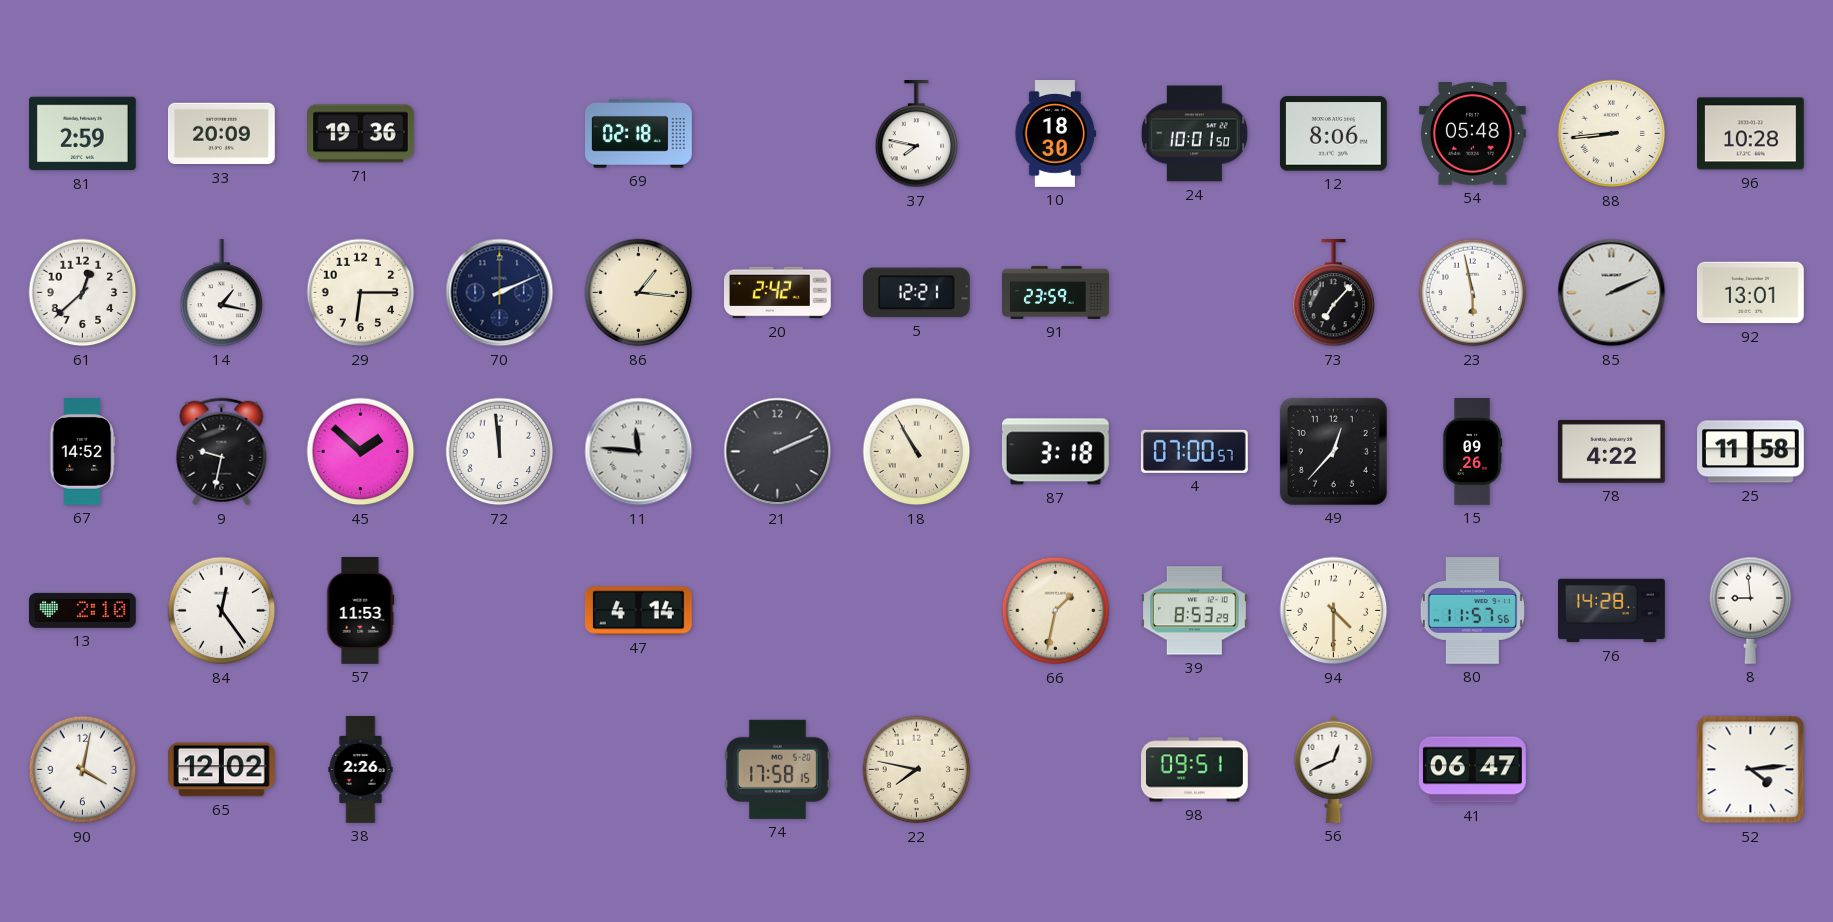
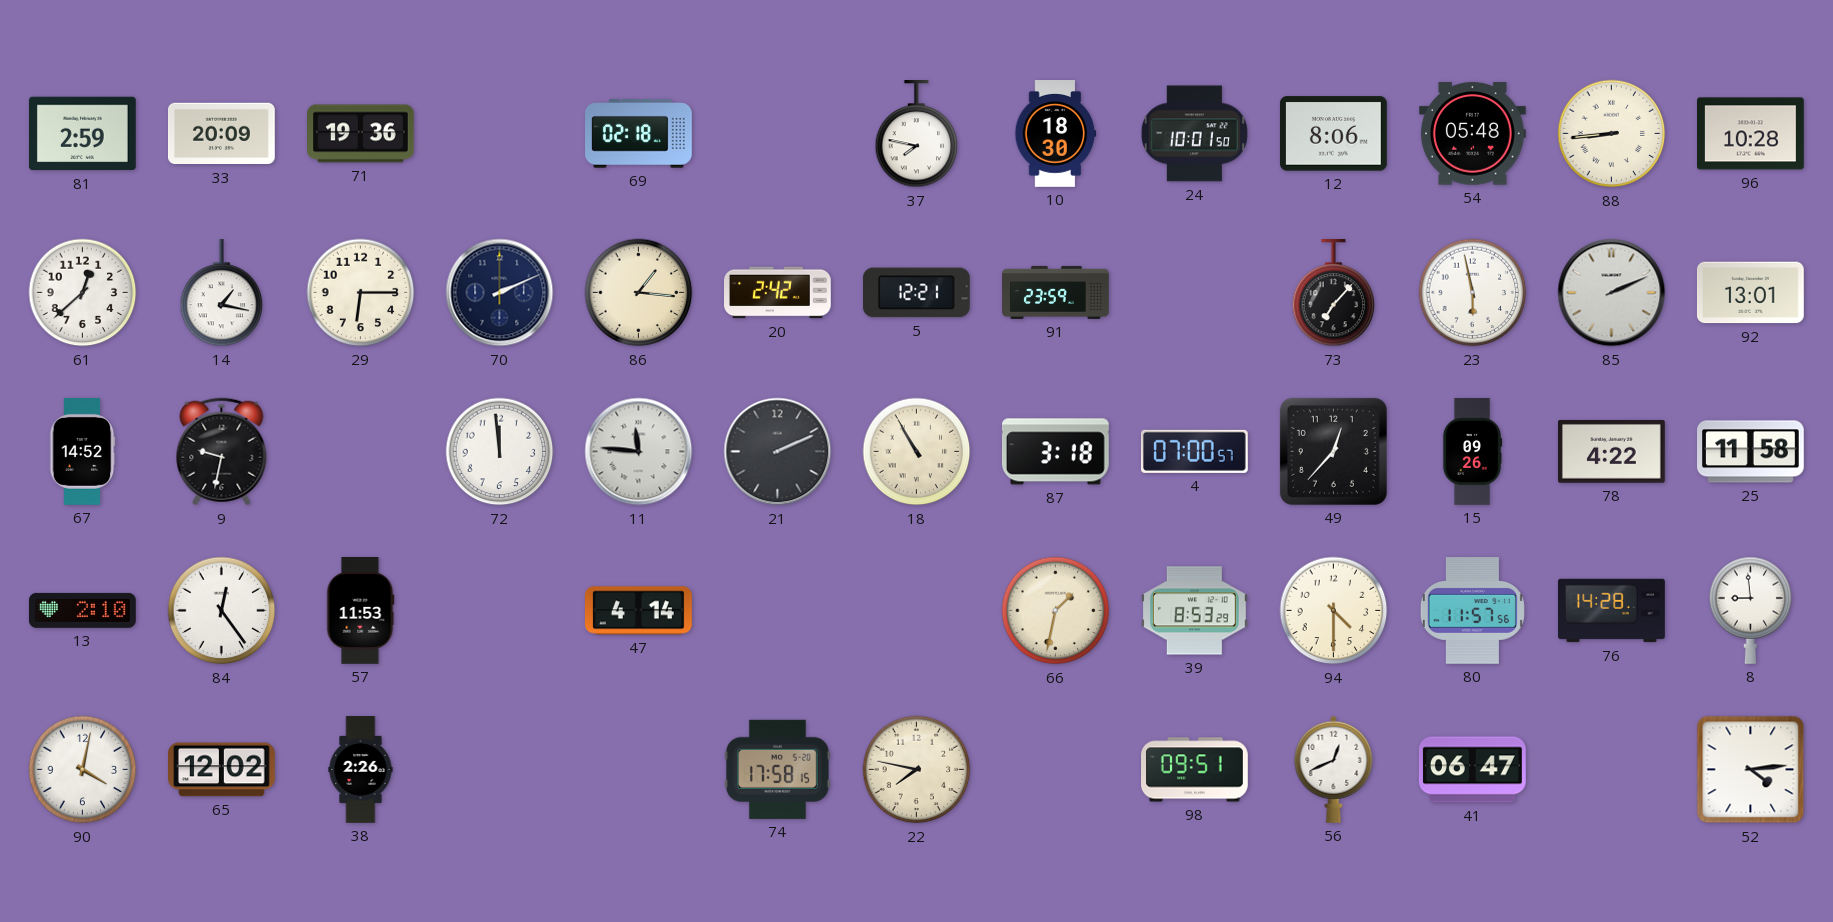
45: 1:52 -> none
